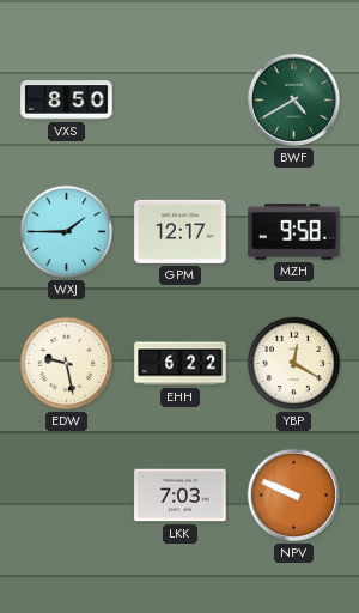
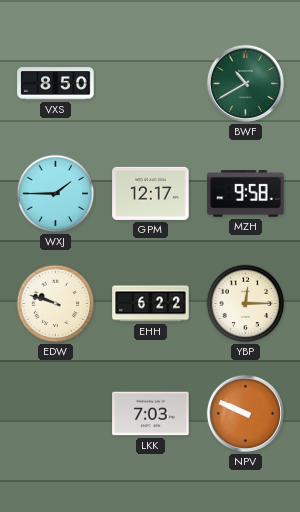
BWF: 4:40 -> 10:40
EDW: 9:28 -> 9:48
YBP: 12:20 -> 12:15
